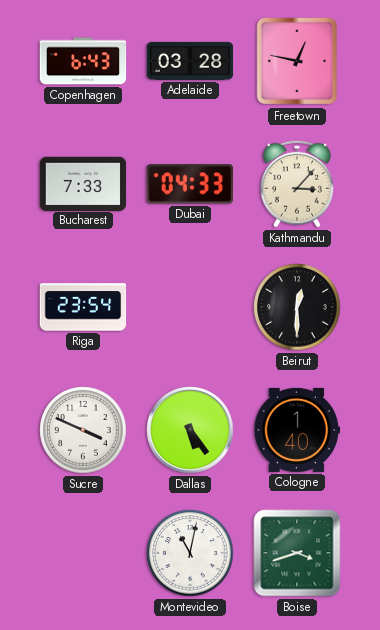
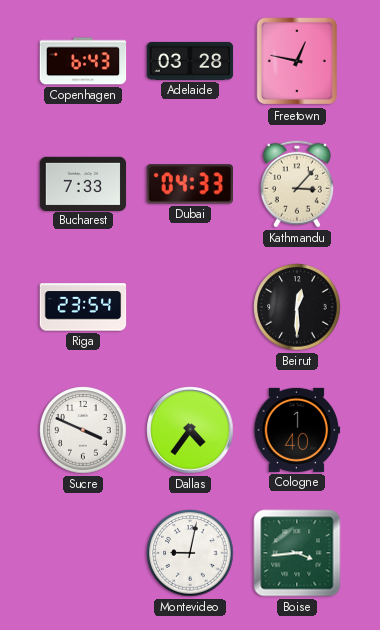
Dallas: 5:24 -> 4:36
Montevideo: 11:02 -> 9:02
Boise: 3:42 -> 3:44
